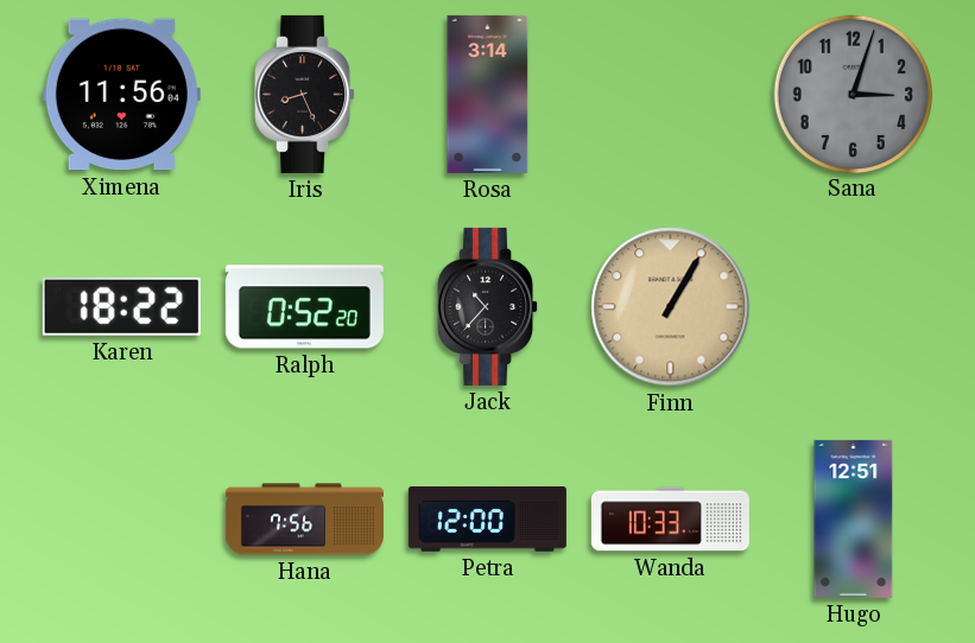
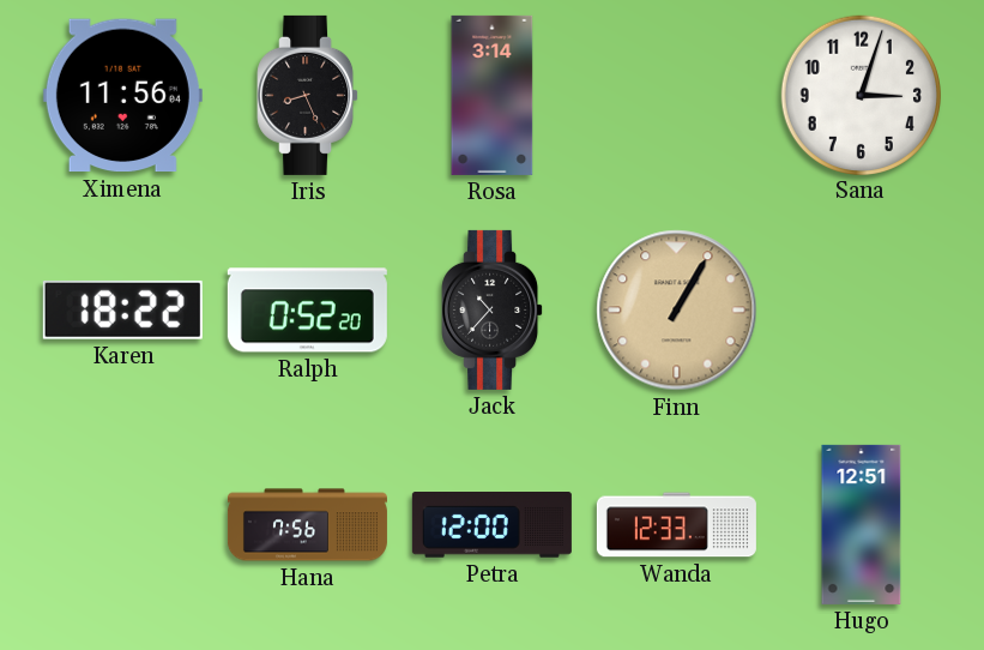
Sana dial: grey -> white
Wanda: 10:33 -> 12:33
